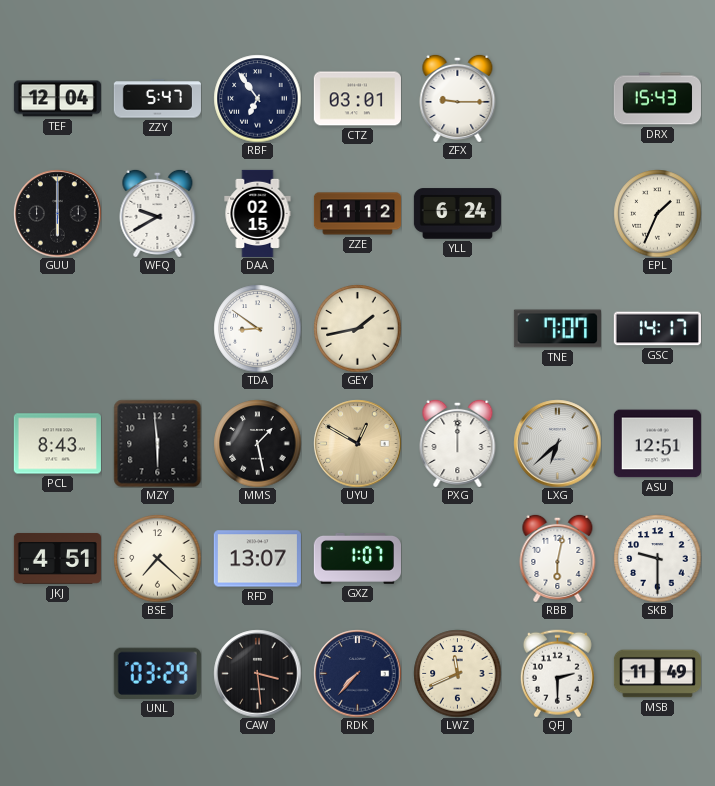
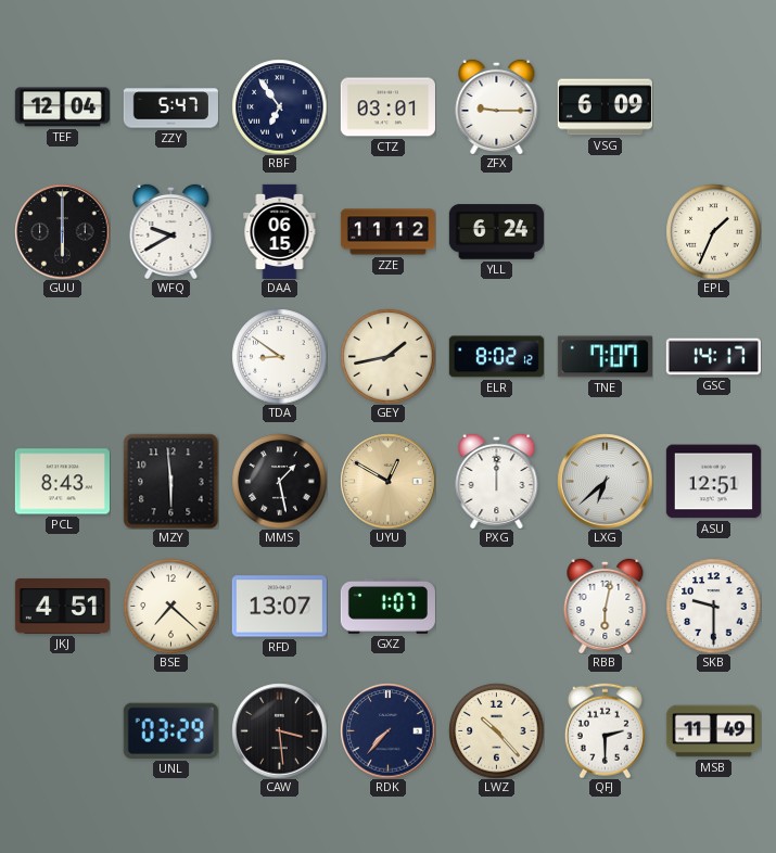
VSG: none -> 6:09
DRX: 15:43 -> none
DAA: 02:15 -> 06:15
ELR: none -> 8:02
LWZ: 11:41 -> 10:23
